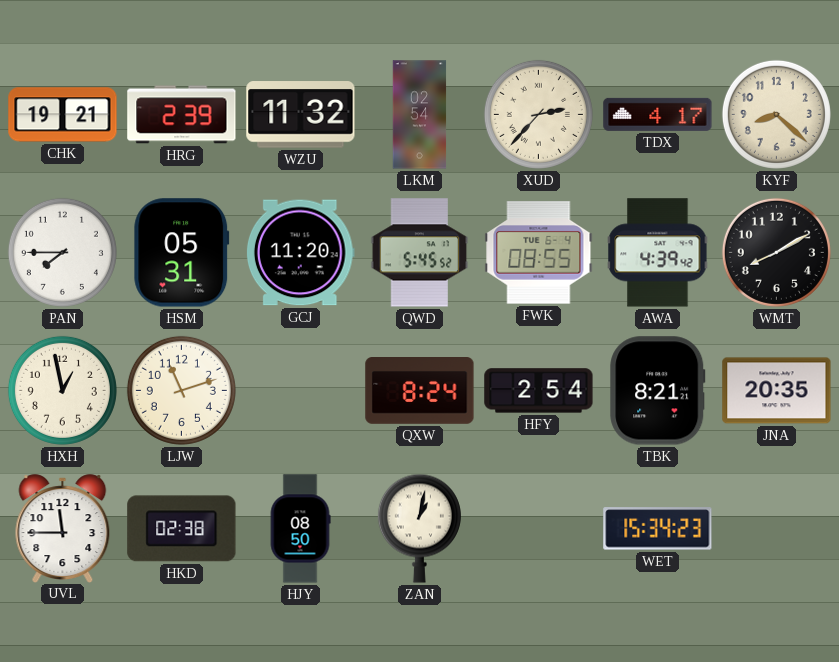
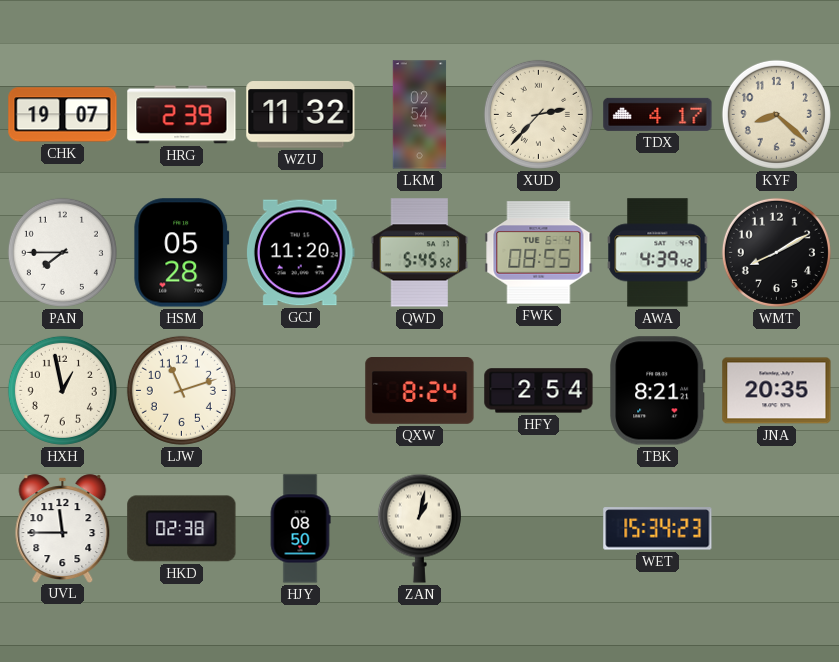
CHK: 19:21 -> 19:07
HSM: 05:31 -> 05:28
